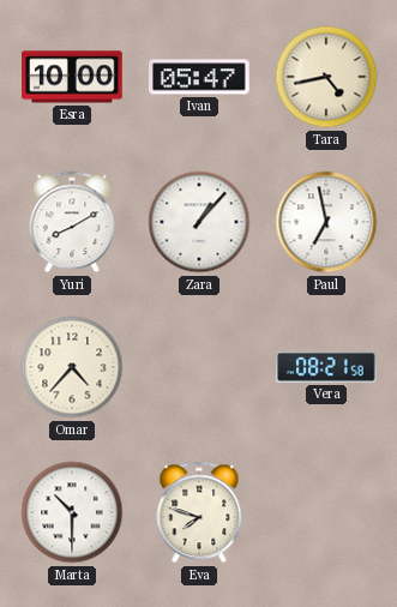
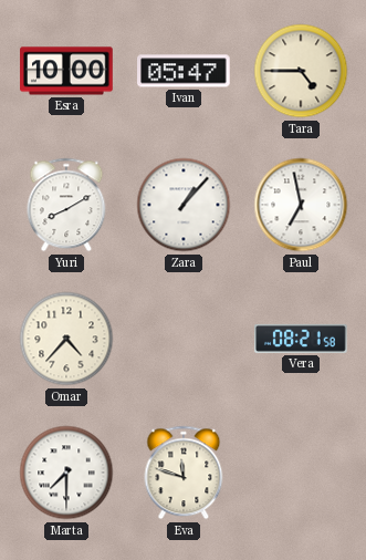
Tara: 4:43 -> 4:45
Marta: 10:30 -> 7:30
Eva: 7:48 -> 11:48
